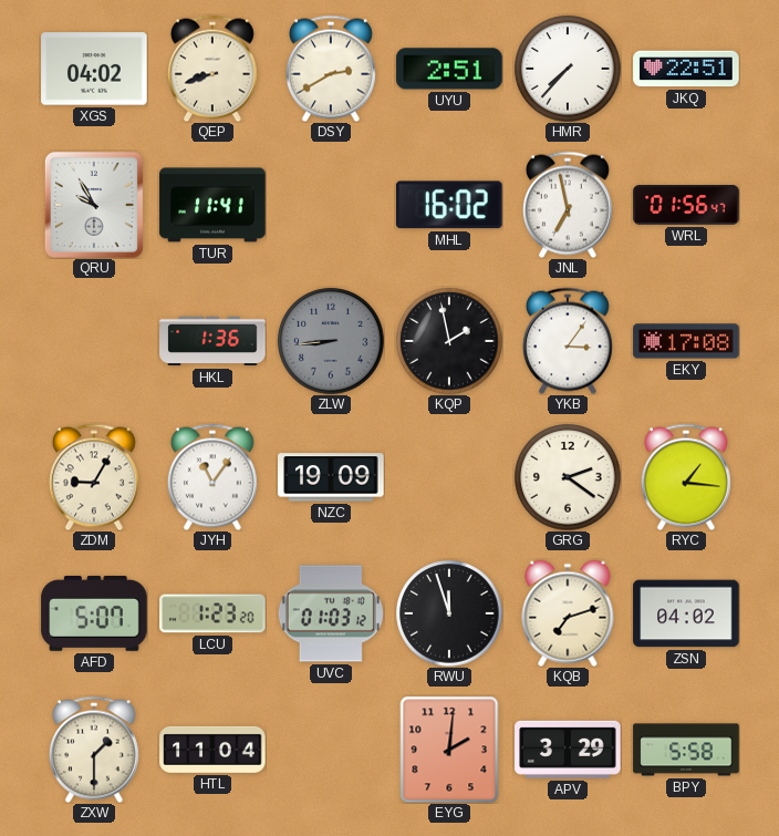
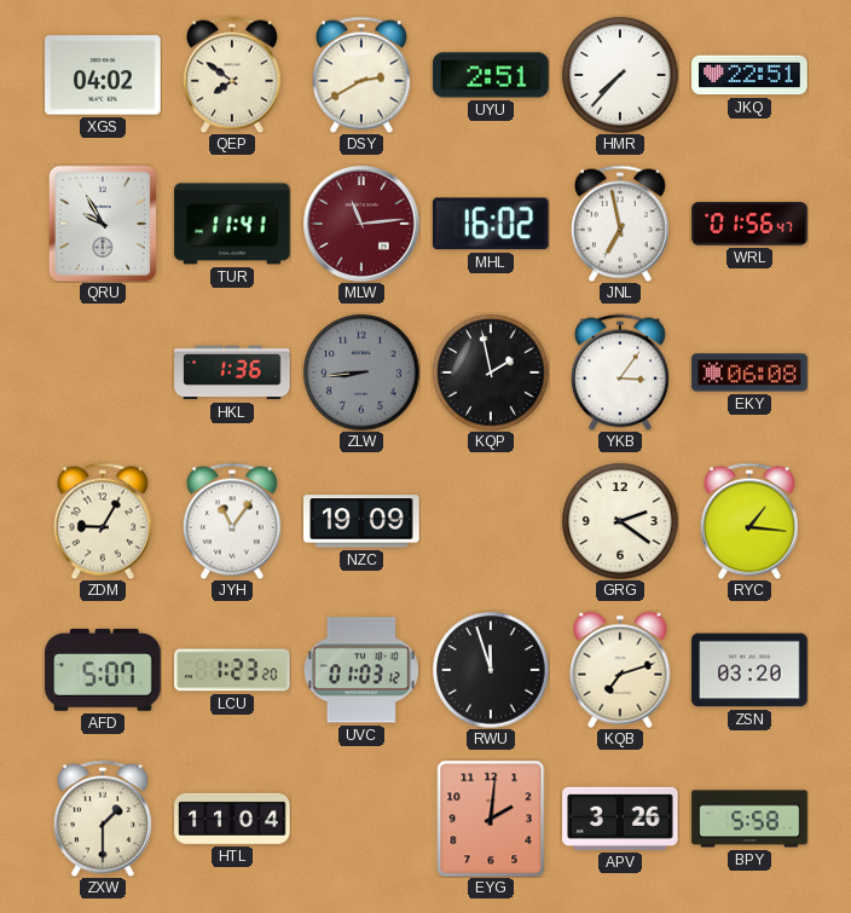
QEP: 8:42 -> 7:51
MLW: none -> 11:14
EKY: 17:08 -> 06:08
ZSN: 04:02 -> 03:20
APV: 3:29 -> 3:26
